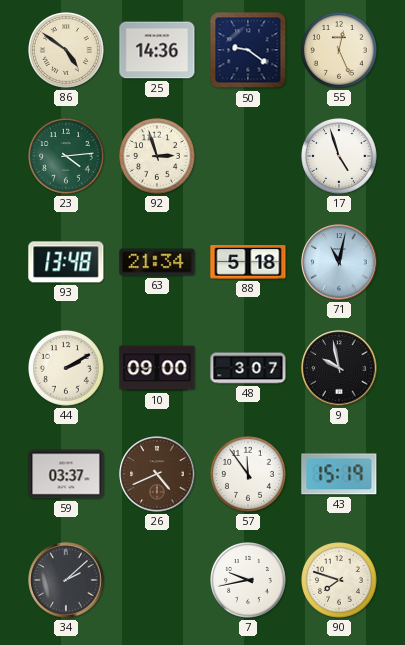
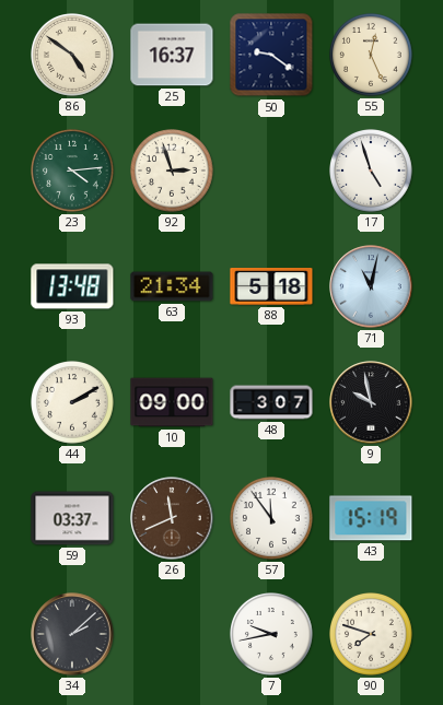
25: 14:36 -> 16:37
26: 4:41 -> 11:41
